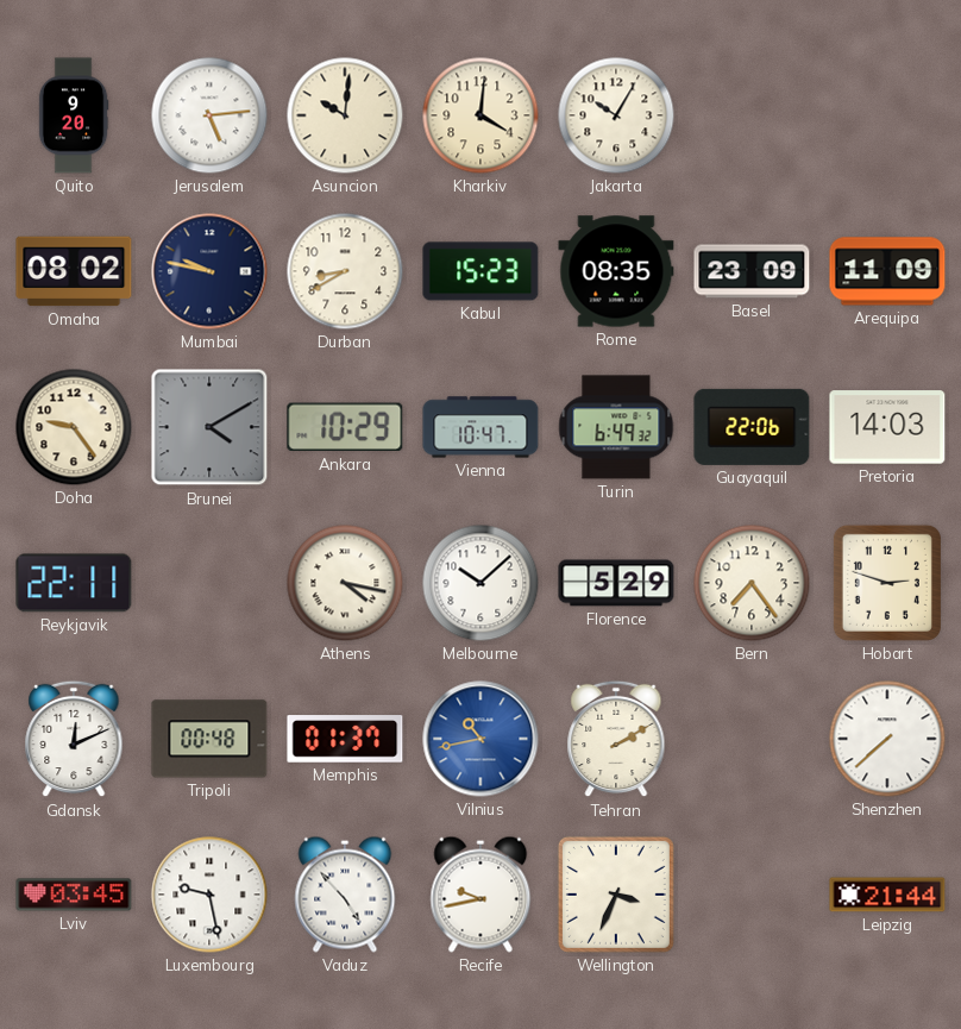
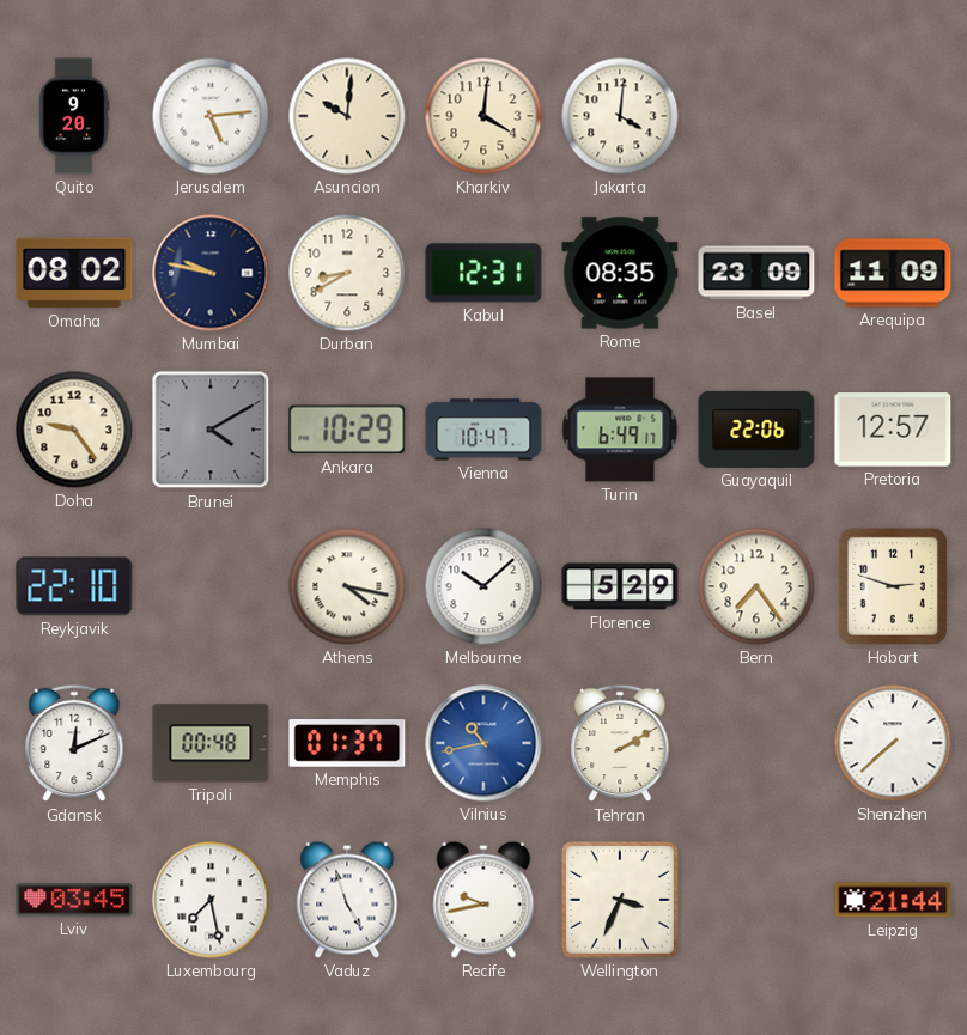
Jakarta: 10:05 -> 4:01
Kabul: 15:23 -> 12:31
Turin: 6:49:32 -> 6:49:17
Pretoria: 14:03 -> 12:57
Reykjavik: 22:11 -> 22:10
Luxembourg: 9:28 -> 7:28
Vaduz: 4:53 -> 4:57
